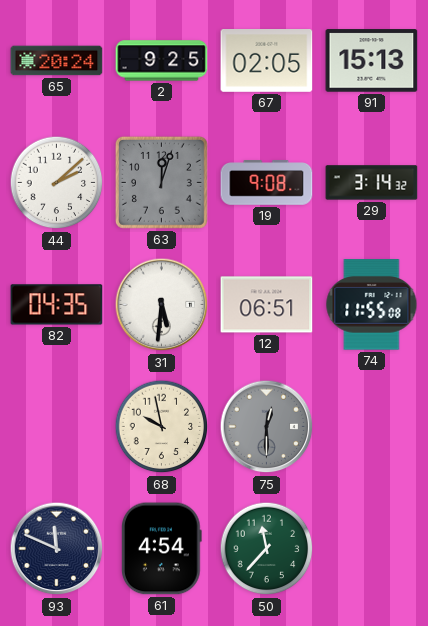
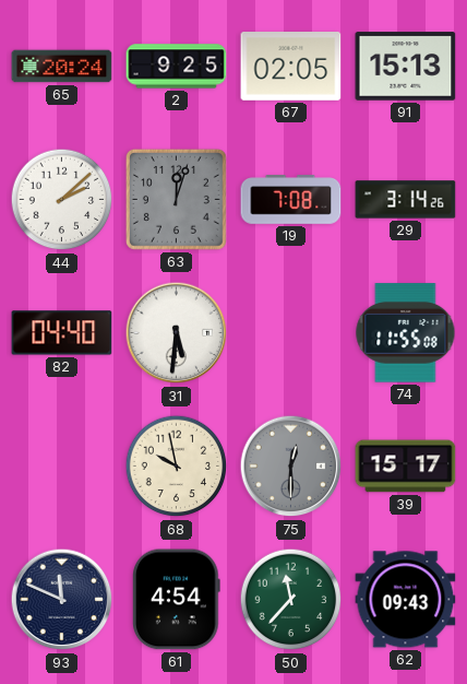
19: 9:08 -> 7:08
29: 3:14:32 -> 3:14:26
82: 04:35 -> 04:40
12: 06:51 -> none
39: none -> 15:17
62: none -> 09:43
